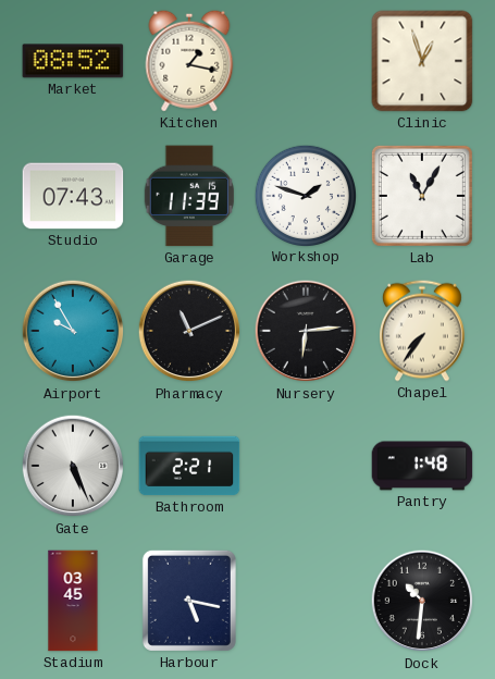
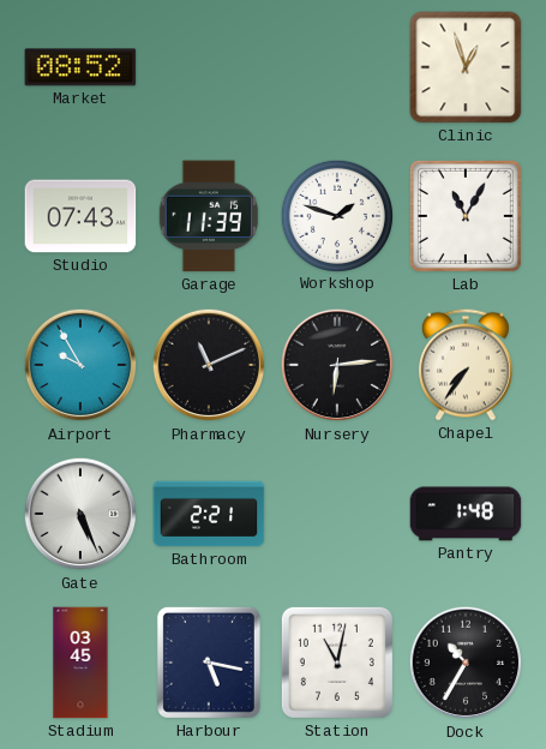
Kitchen: 1:17 -> none
Station: none -> 11:02
Dock: 10:31 -> 10:35
